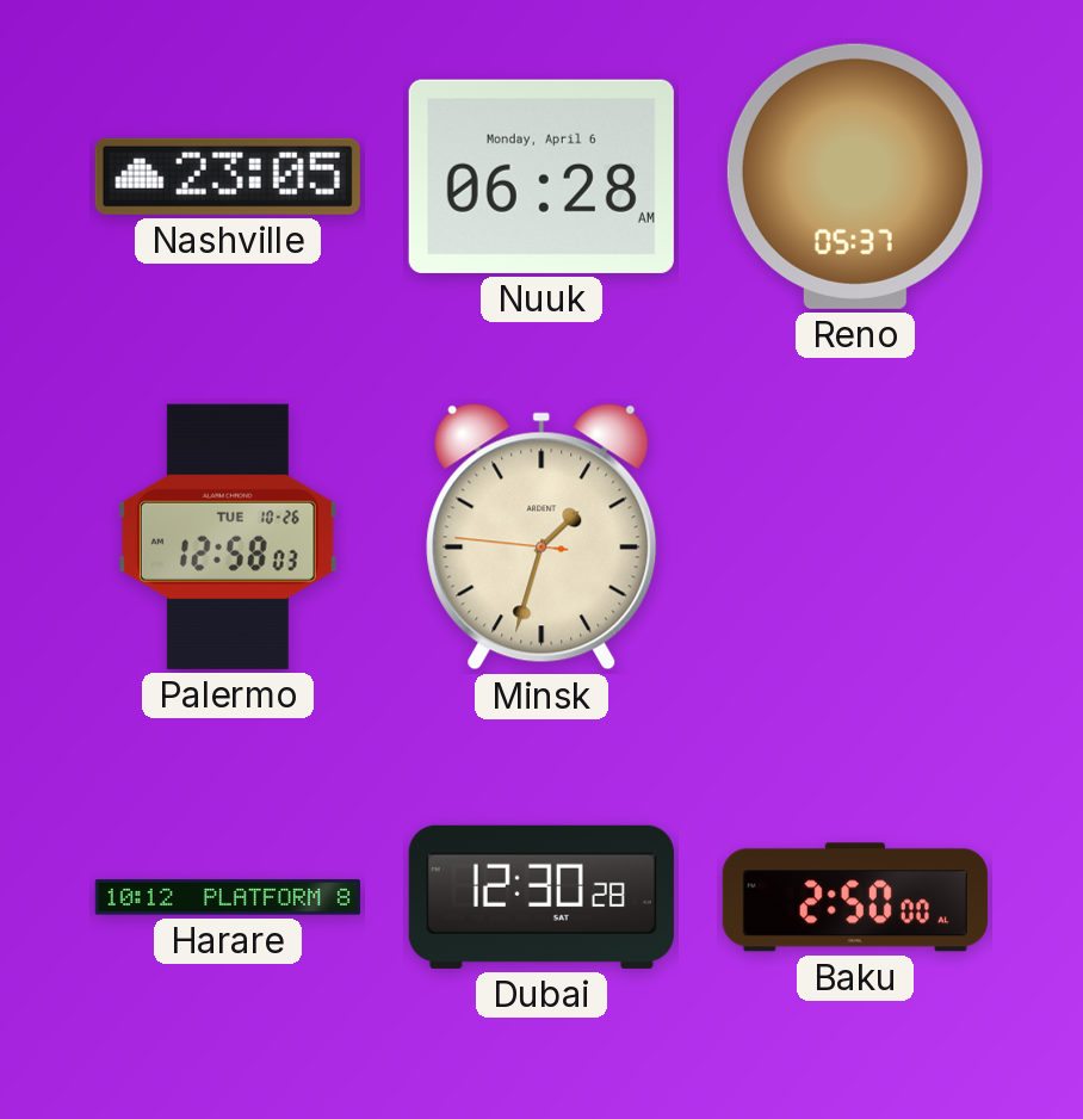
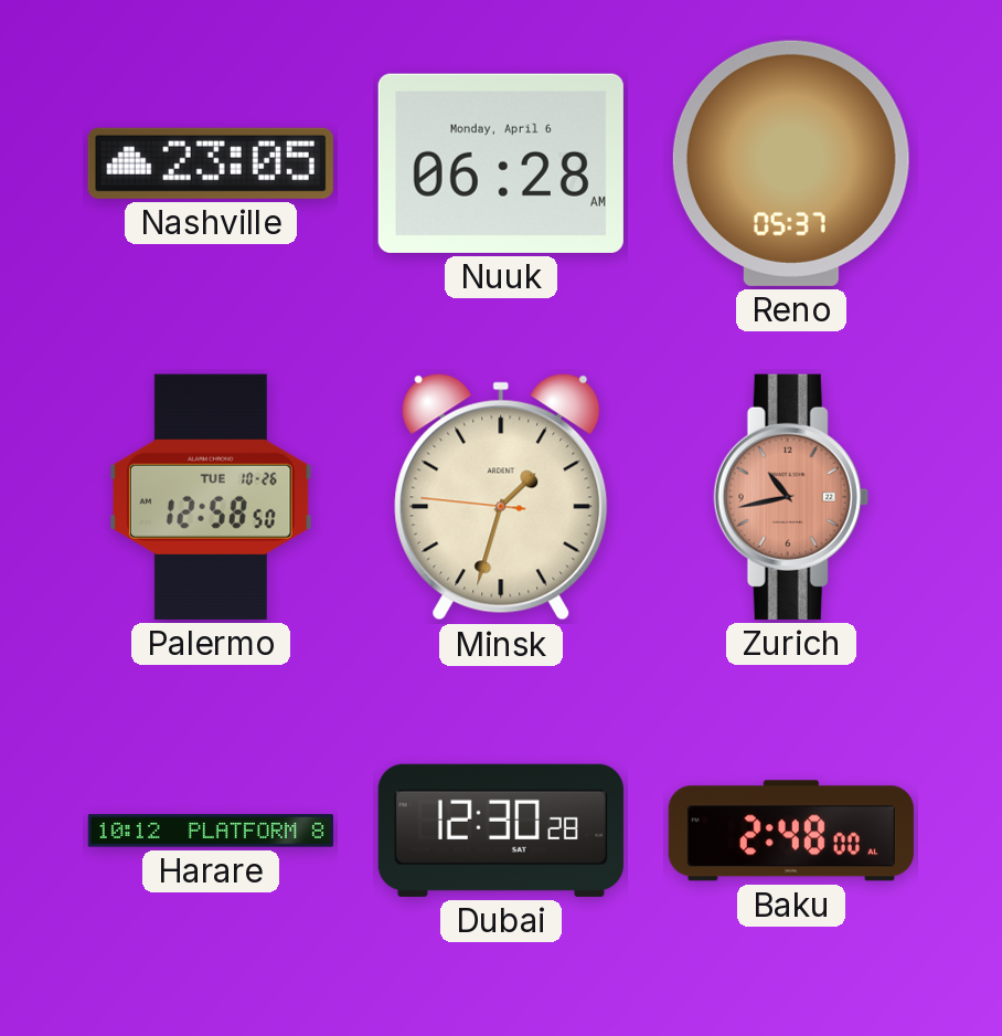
Palermo: 12:58:03 -> 12:58:50
Zurich: none -> 10:43
Baku: 2:50 -> 2:48
